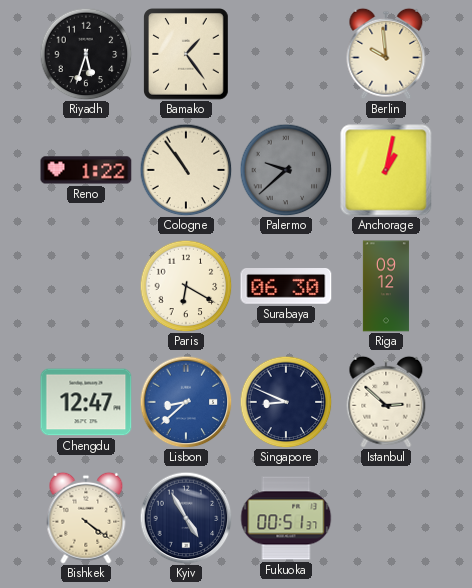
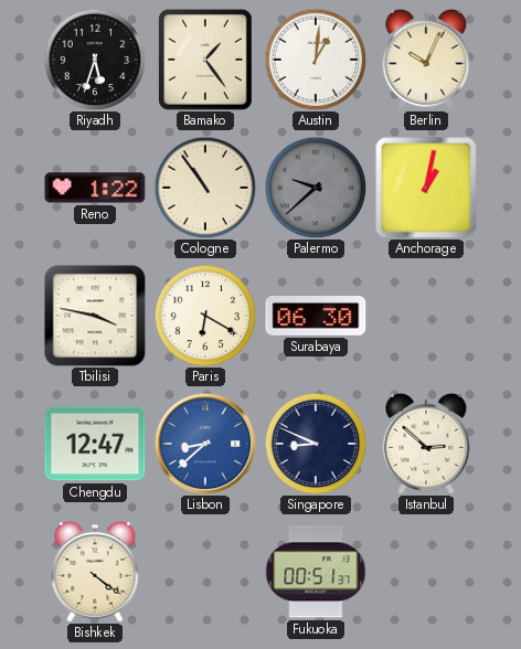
Austin: none -> 1:01
Berlin: 9:59 -> 10:04
Tbilisi: none -> 3:47
Riga: 09:12 -> none
Kyiv: 4:55 -> none
